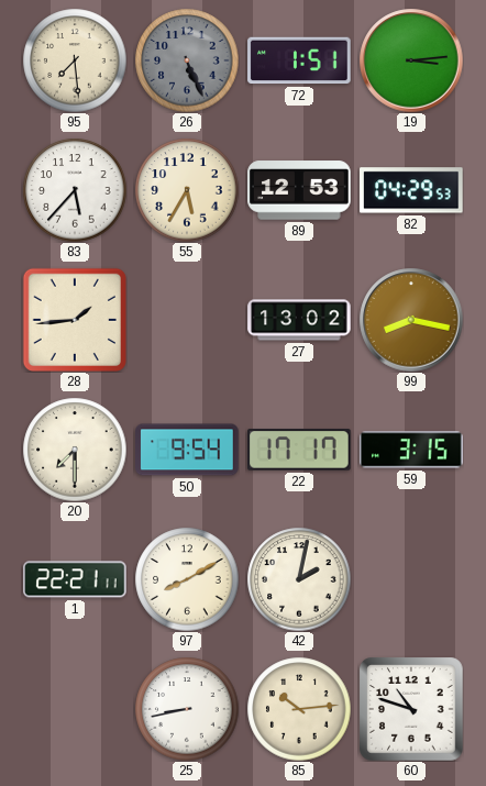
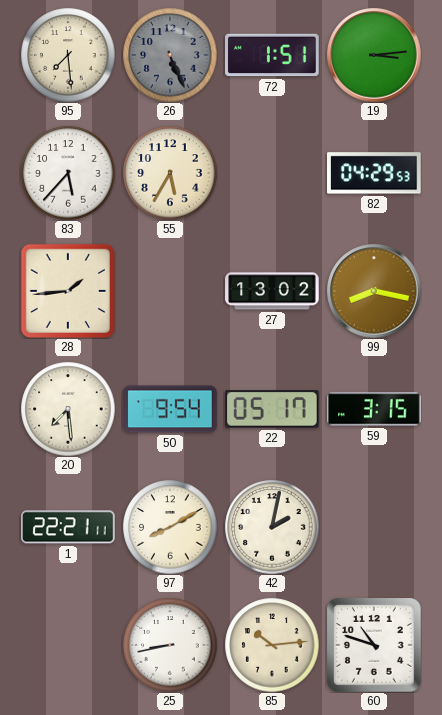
89: 12:53 -> none
20: 7:30 -> 7:29
22: 17:17 -> 05:17
